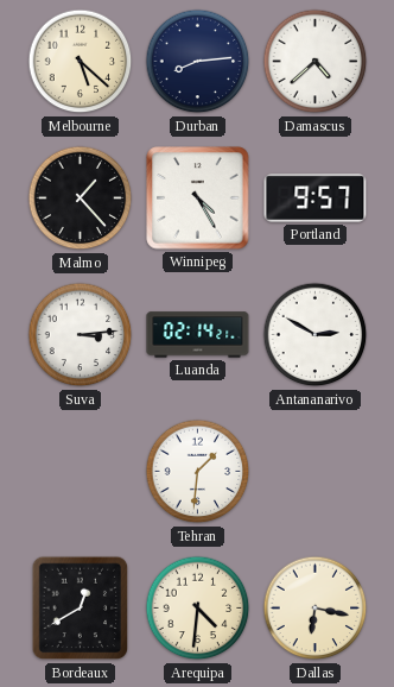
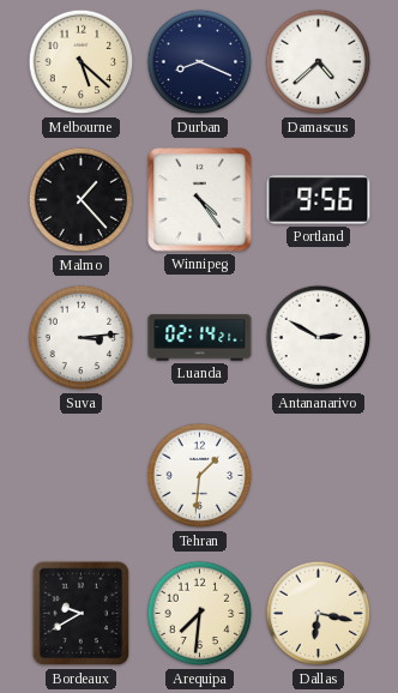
Durban: 8:14 -> 8:19
Winnipeg: 4:25 -> 4:24
Portland: 9:57 -> 9:56
Bordeaux: 12:40 -> 9:40
Arequipa: 4:31 -> 7:31
